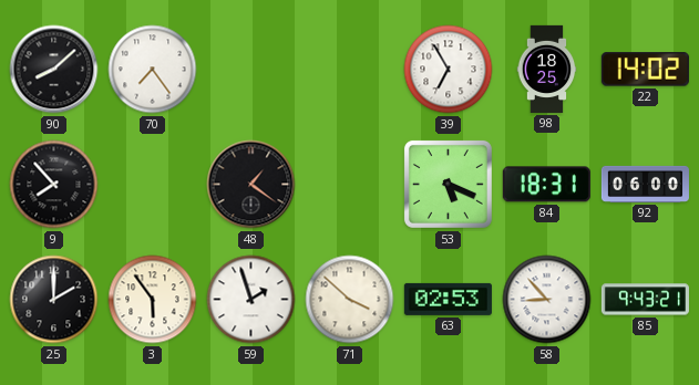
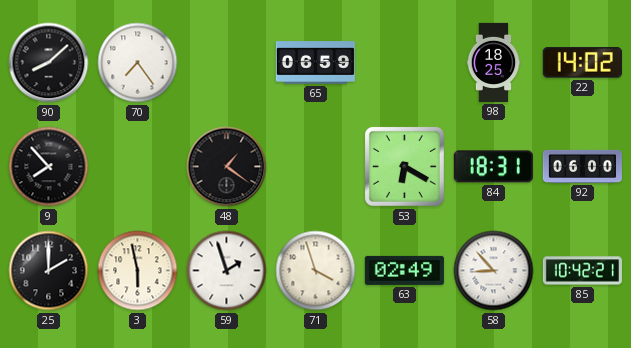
65: none -> 06:59
39: 6:55 -> none
53: 5:19 -> 6:20
3: 5:54 -> 5:58
71: 3:52 -> 3:57
63: 02:53 -> 02:49
85: 9:43 -> 10:42
